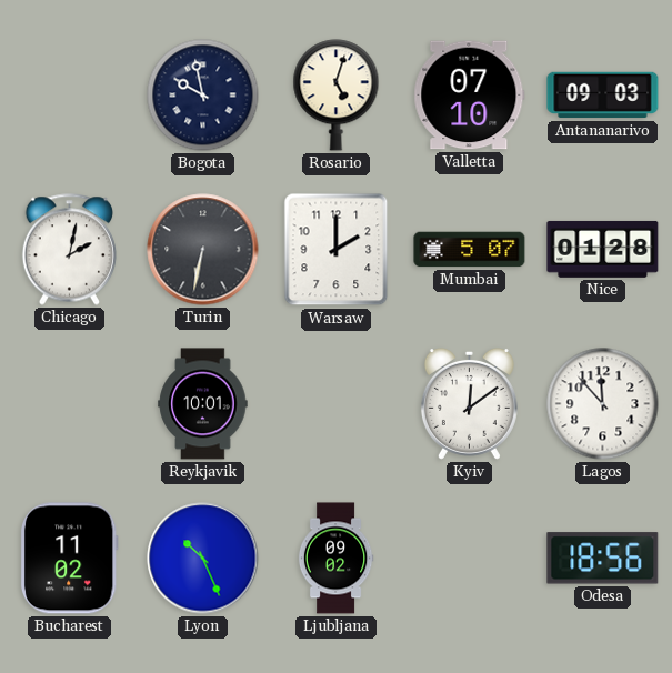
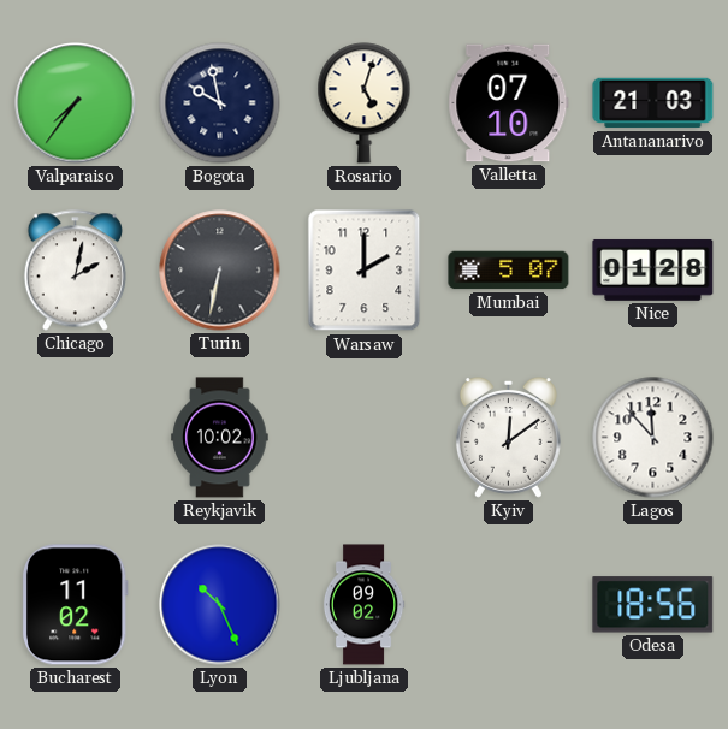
Valparaiso: none -> 7:36
Antananarivo: 09:03 -> 21:03
Reykjavik: 10:01 -> 10:02
